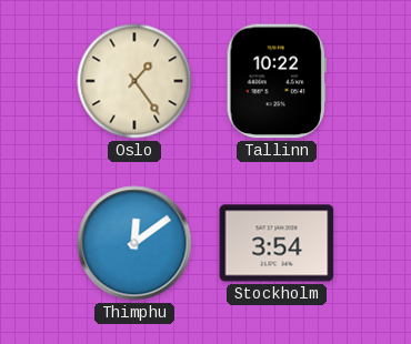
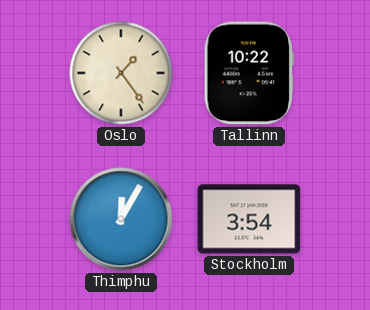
Thimphu: 12:09 -> 12:05
